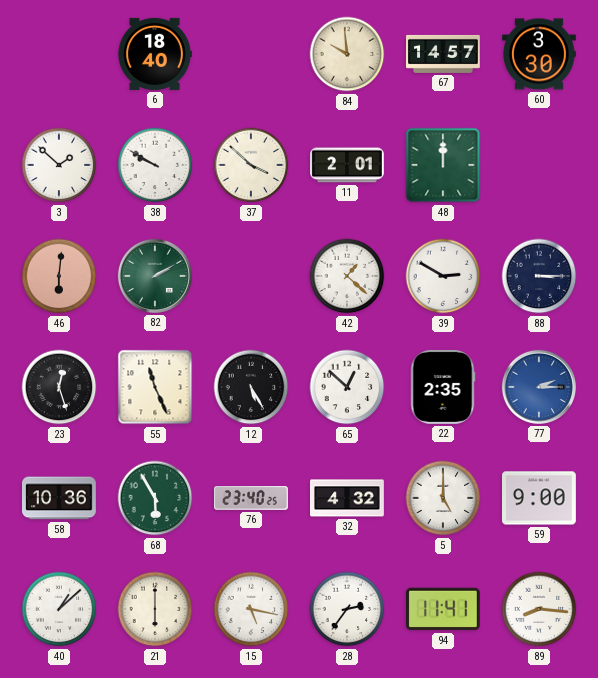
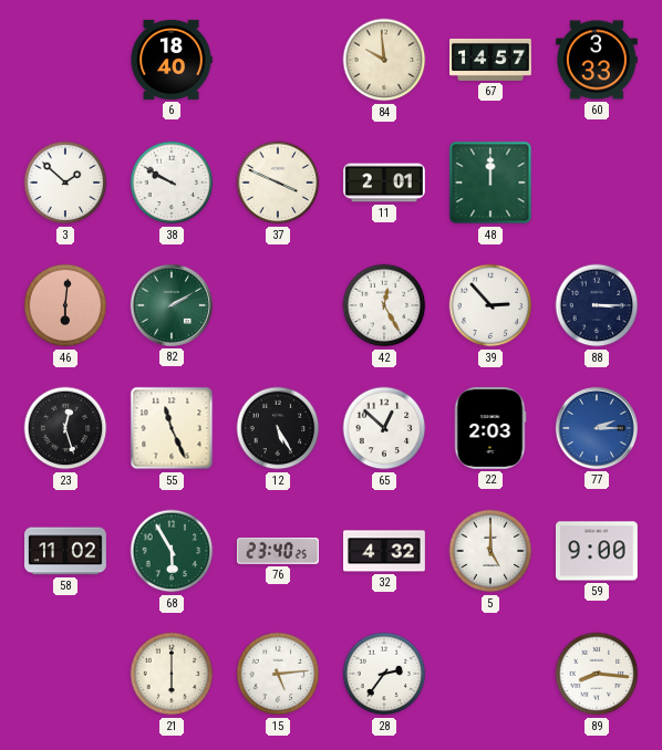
60: 3:30 -> 3:33
37: 3:52 -> 3:49
42: 1:22 -> 12:25
39: 2:50 -> 2:53
22: 2:35 -> 2:03
58: 10:36 -> 11:02
40: 1:08 -> none
15: 5:17 -> 5:14
94: 11:41 -> none
